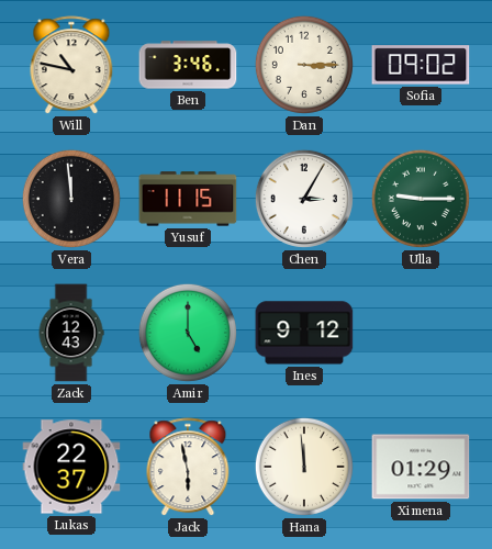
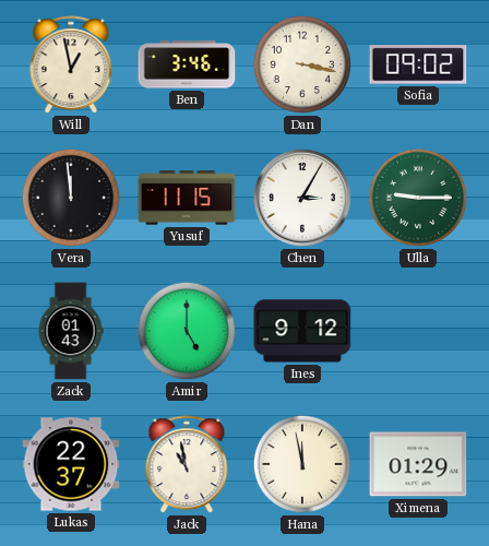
Will: 10:47 -> 12:58
Dan: 3:15 -> 3:17
Zack: 12:43 -> 01:43
Jack: 5:58 -> 10:58
Hana: 11:59 -> 11:58
